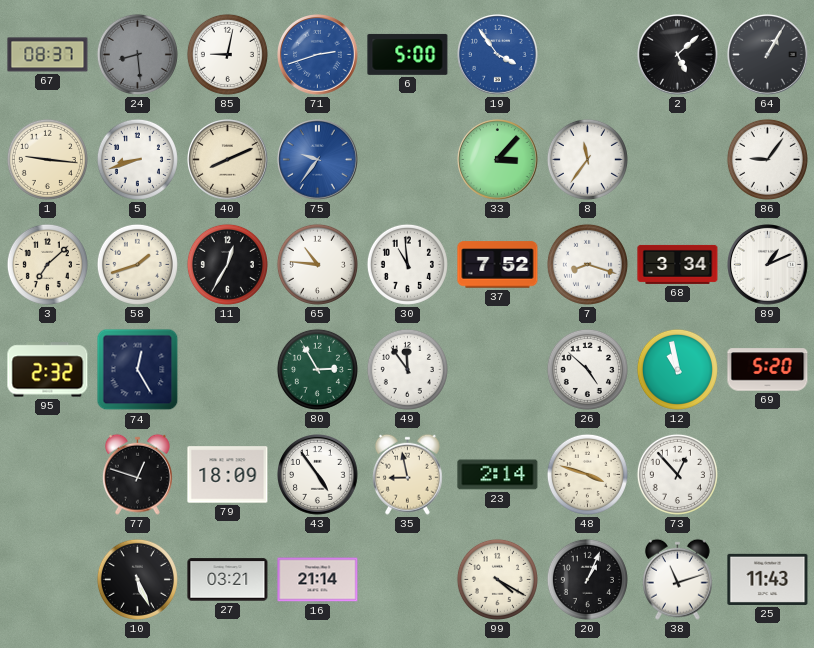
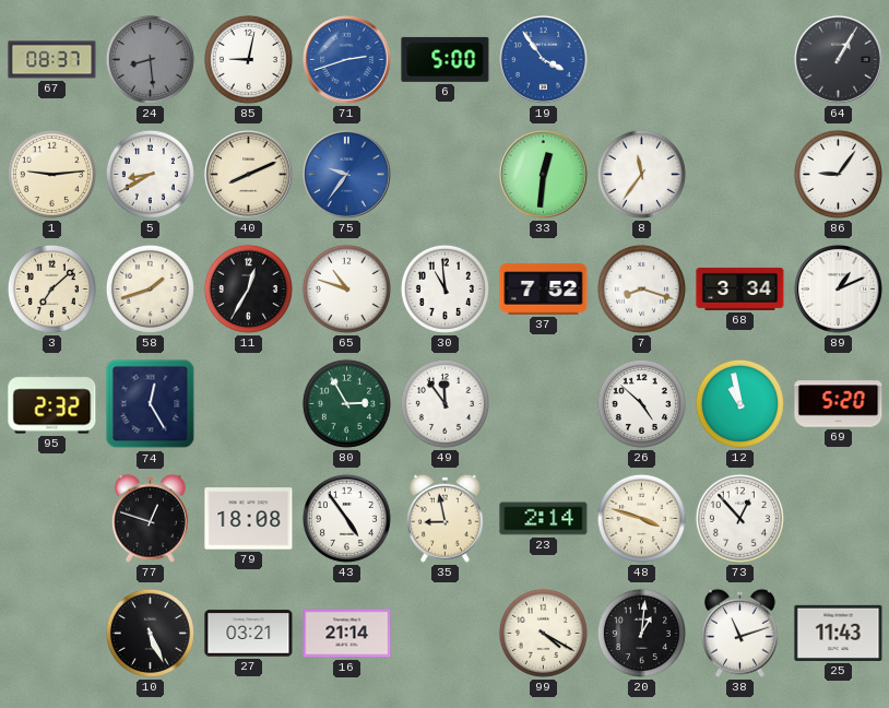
2: 5:08 -> none
1: 9:16 -> 9:14
5: 8:42 -> 8:40
33: 3:07 -> 12:31
65: 10:46 -> 10:48
79: 18:09 -> 18:08
20: 1:04 -> 1:01
